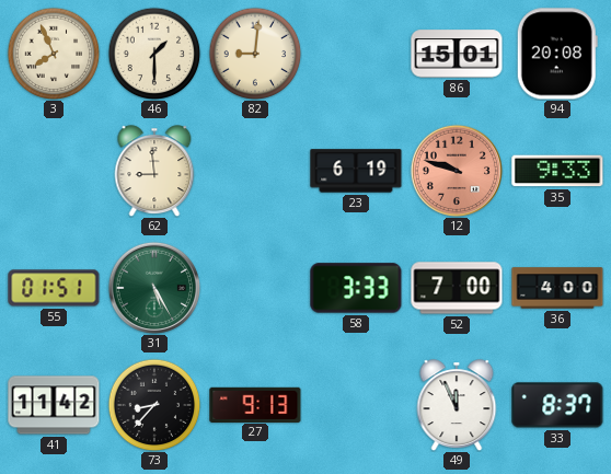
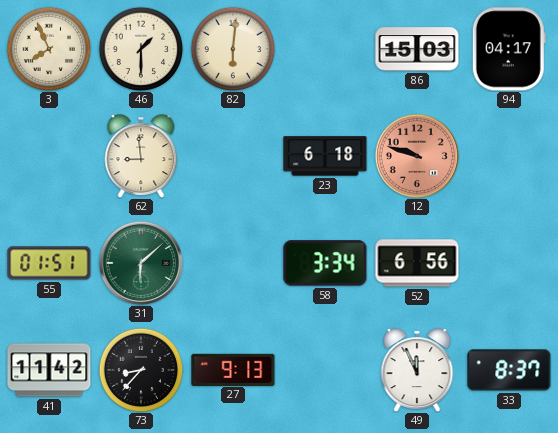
82: 9:01 -> 6:01
86: 15:01 -> 15:03
94: 20:08 -> 04:17
23: 6:19 -> 6:18
35: 9:33 -> none
31: 5:25 -> 6:08
58: 3:33 -> 3:34
52: 7:00 -> 6:56
36: 4:00 -> none
